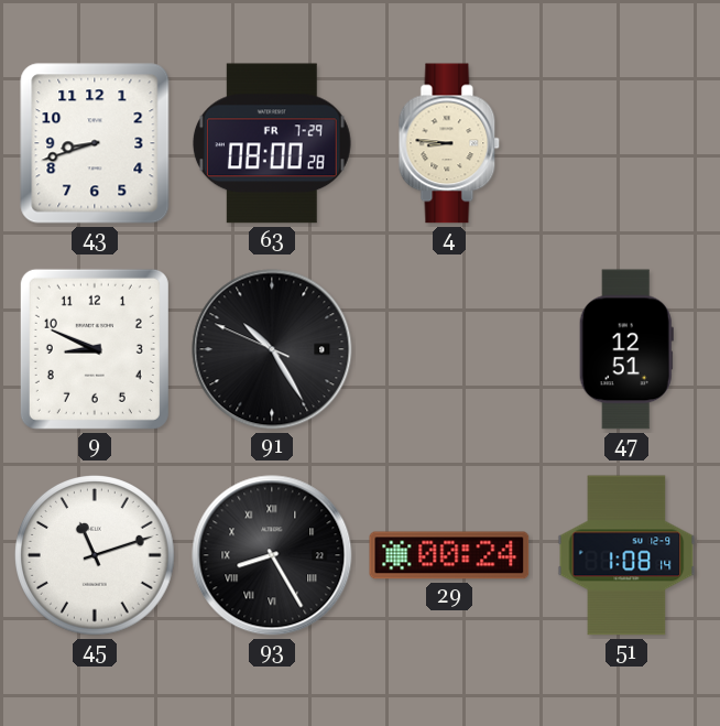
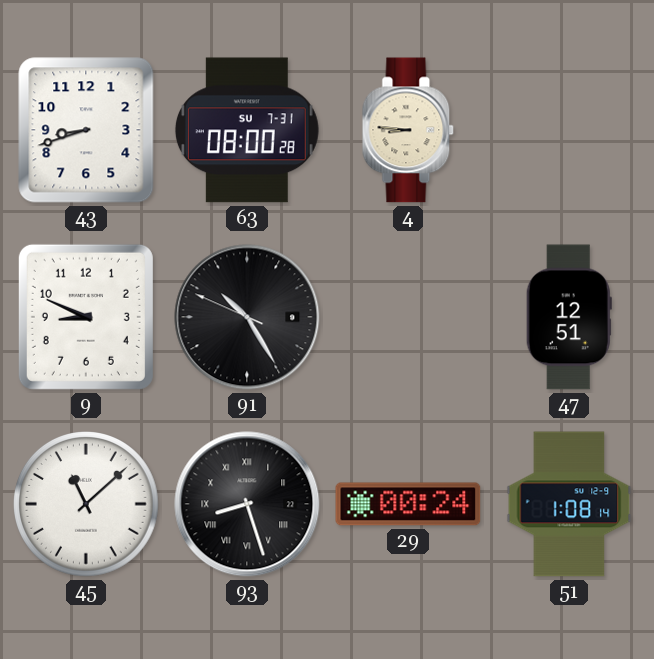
63 date: FR 7-29 -> SU 7-31
45: 11:12 -> 11:08
93: 8:25 -> 8:27
